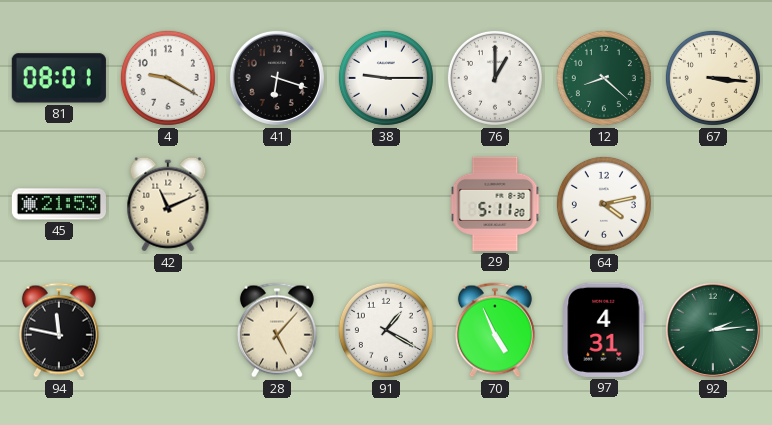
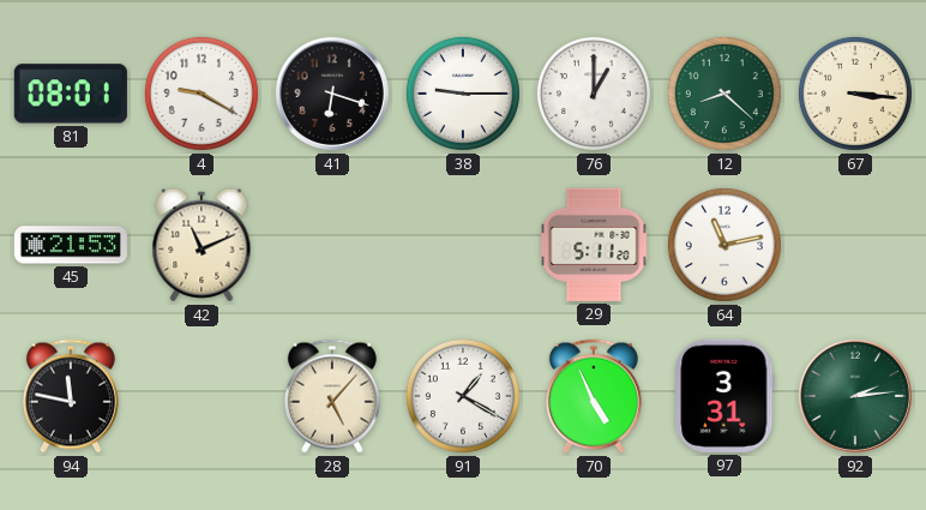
64: 4:13 -> 11:13
97: 4:31 -> 3:31
